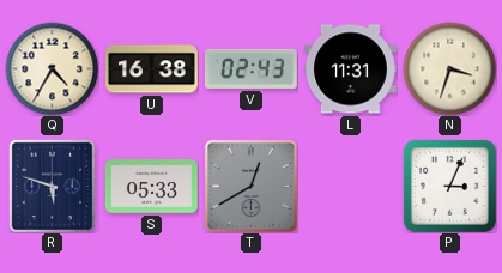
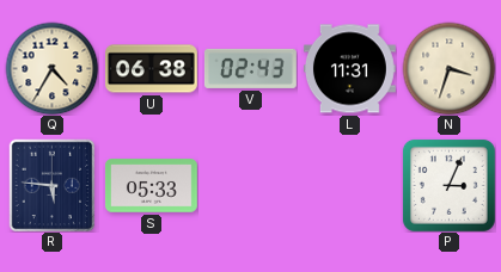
U: 16:38 -> 06:38
R: 5:48 -> 5:46
T: 12:40 -> none
